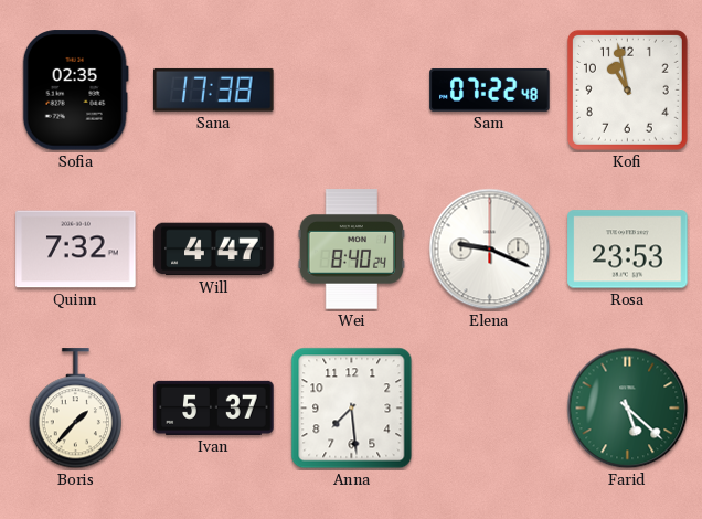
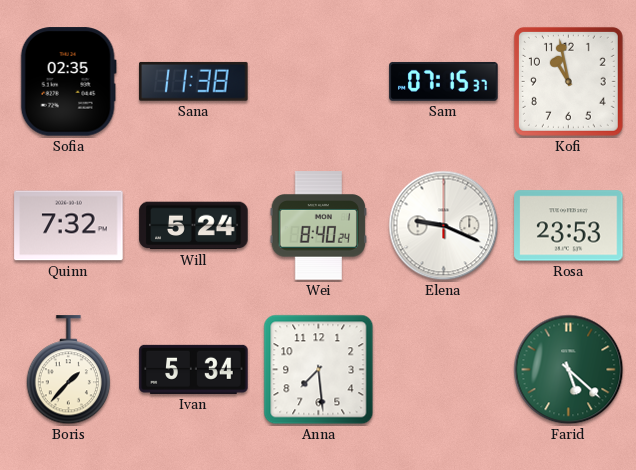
Sana: 17:38 -> 11:38
Sam: 07:22 -> 07:15
Will: 4:47 -> 5:24
Ivan: 5:37 -> 5:34
